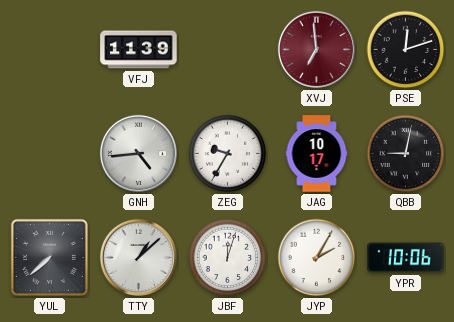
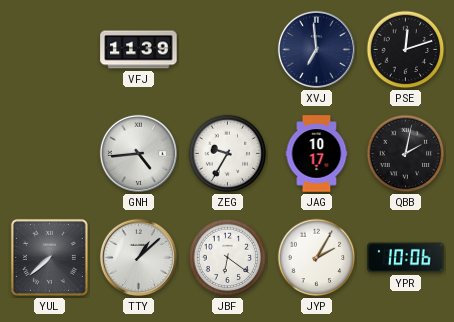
XVJ dial: burgundy -> navy
QBB: 9:02 -> 2:02
JBF: 12:03 -> 6:21
